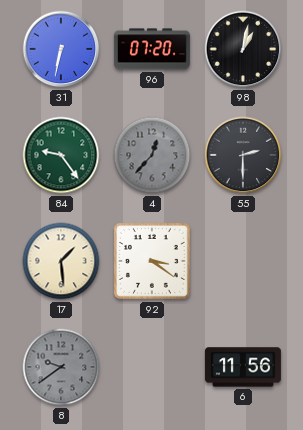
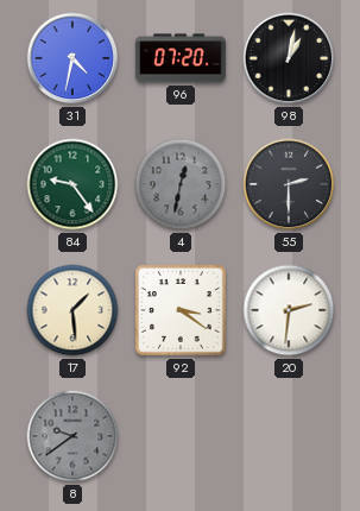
31: 6:32 -> 4:32
4: 12:37 -> 12:32
20: none -> 2:31
6: 11:56 -> none
